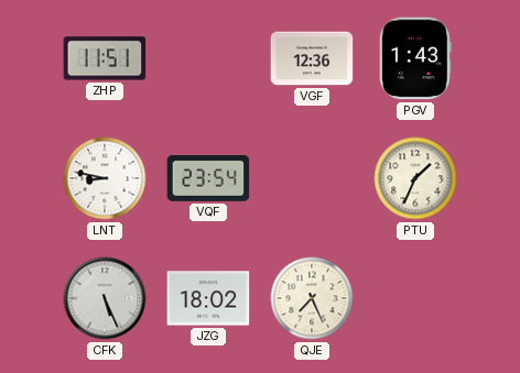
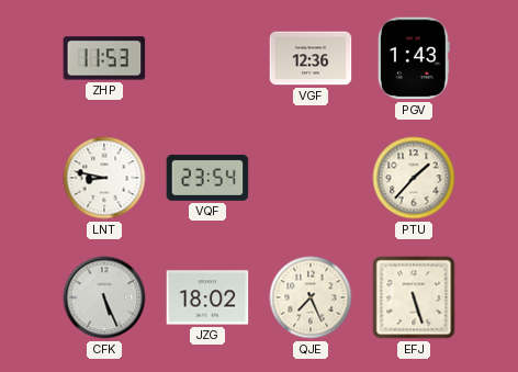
ZHP: 11:51 -> 11:53
PTU: 1:34 -> 1:37
EFJ: none -> 5:27
